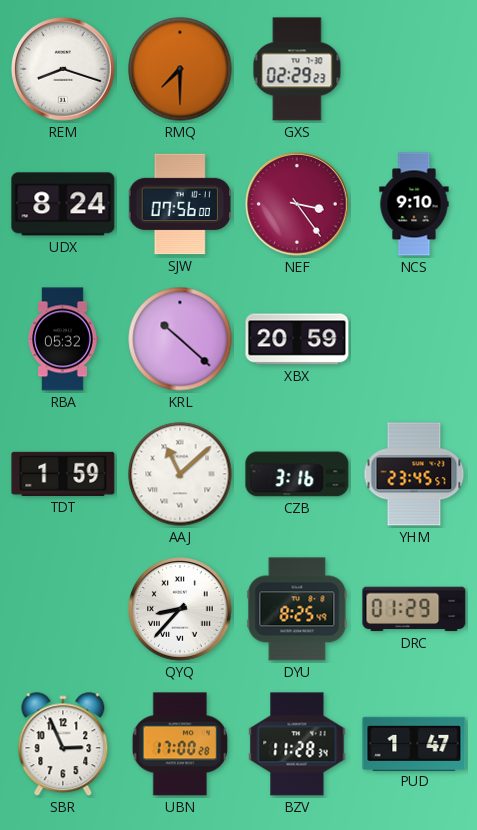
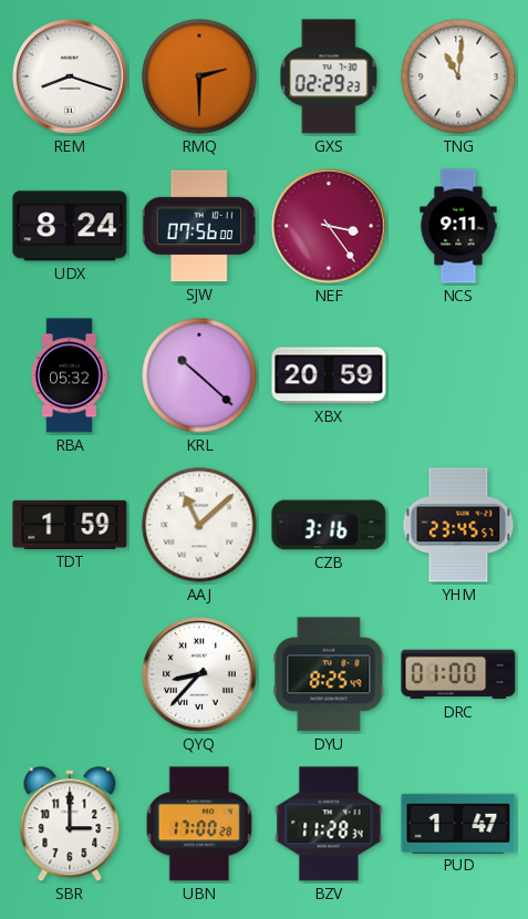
RMQ: 7:30 -> 2:30
TNG: none -> 11:01
NCS: 9:10 -> 9:11
DRC: 01:29 -> 01:00
SBR: 2:56 -> 3:00
